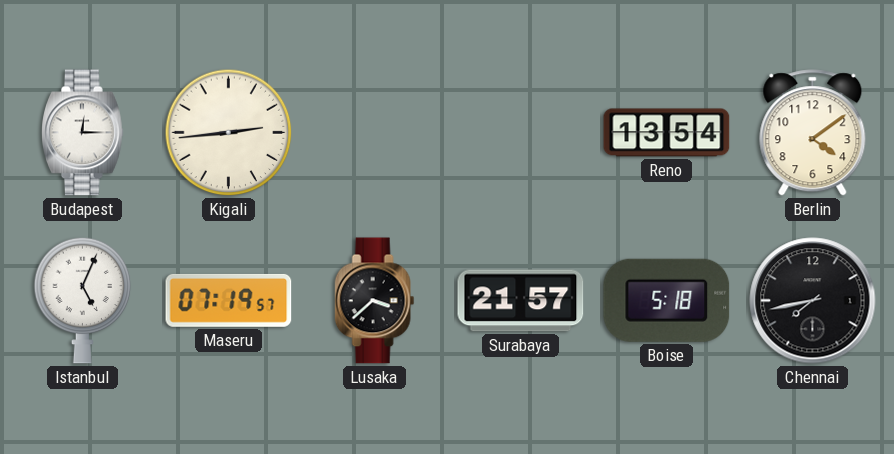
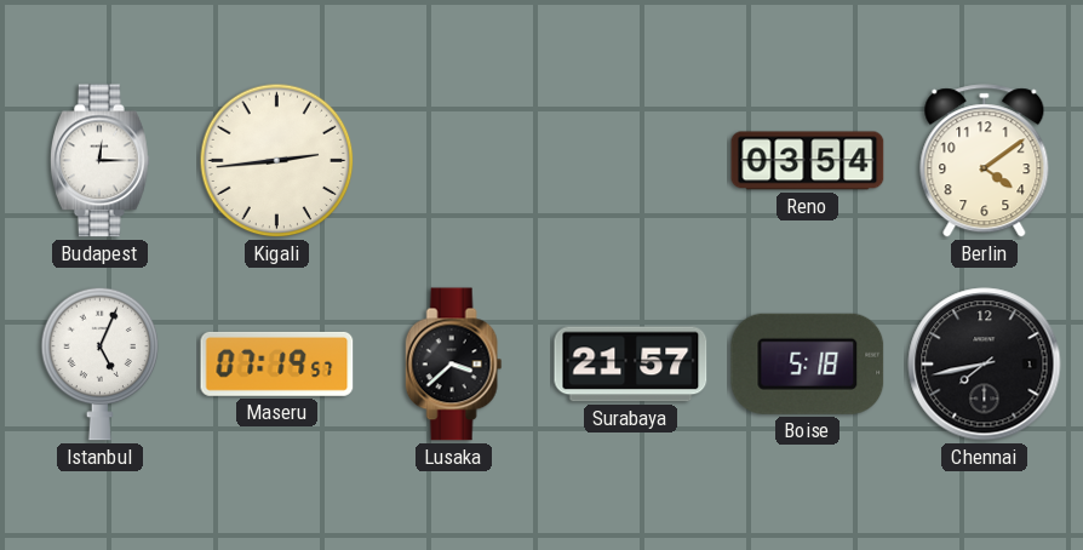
Reno: 13:54 -> 03:54
